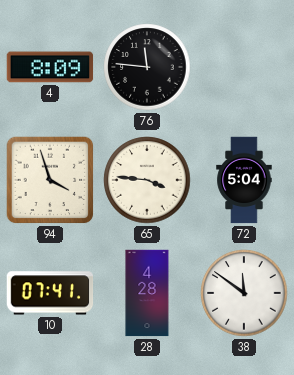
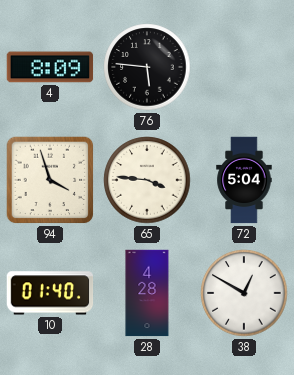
76: 11:46 -> 5:46
10: 07:41 -> 01:40
38: 11:51 -> 12:50
